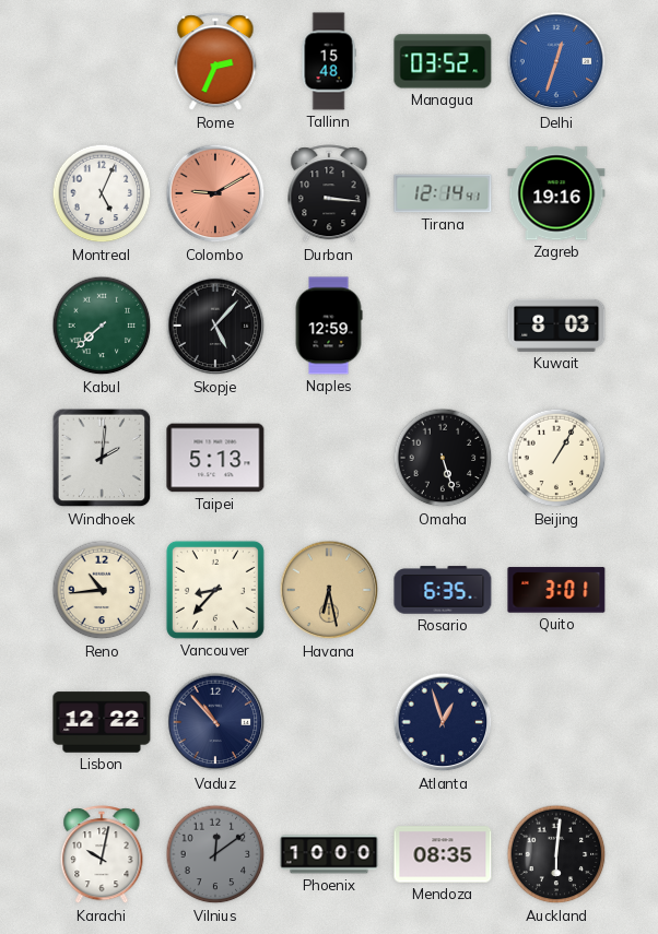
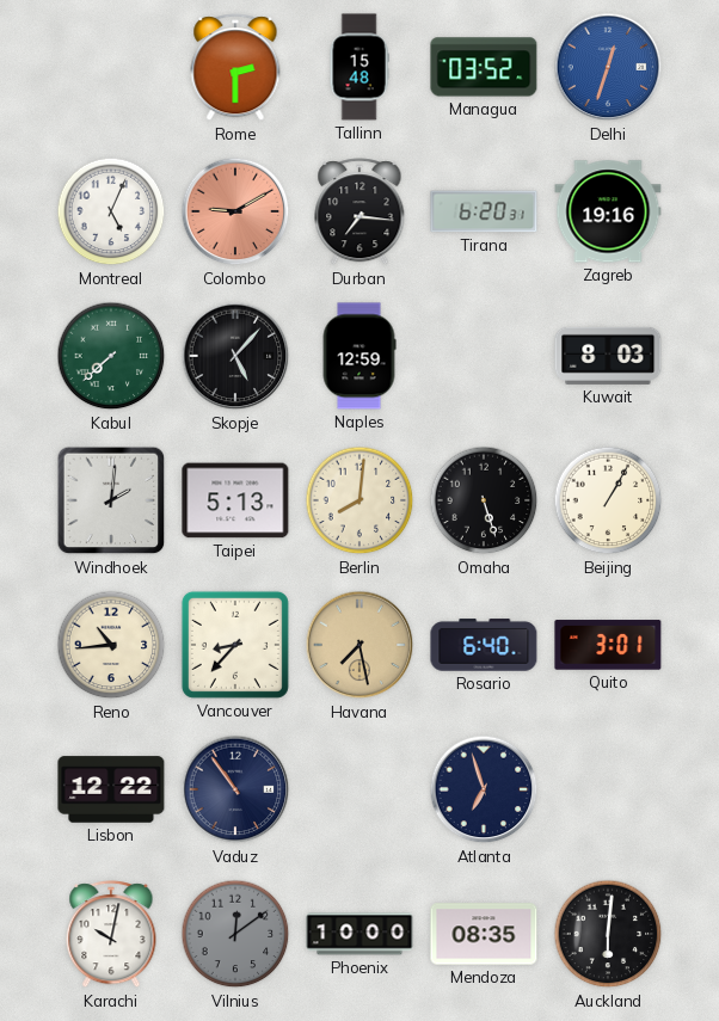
Rome: 2:34 -> 2:30
Durban: 3:16 -> 7:16
Tirana: 12:14 -> 6:20
Berlin: none -> 8:01
Havana: 6:28 -> 7:28
Rosario: 6:35 -> 6:40
Vaduz: 10:53 -> 10:54
Atlanta: 12:57 -> 6:57
